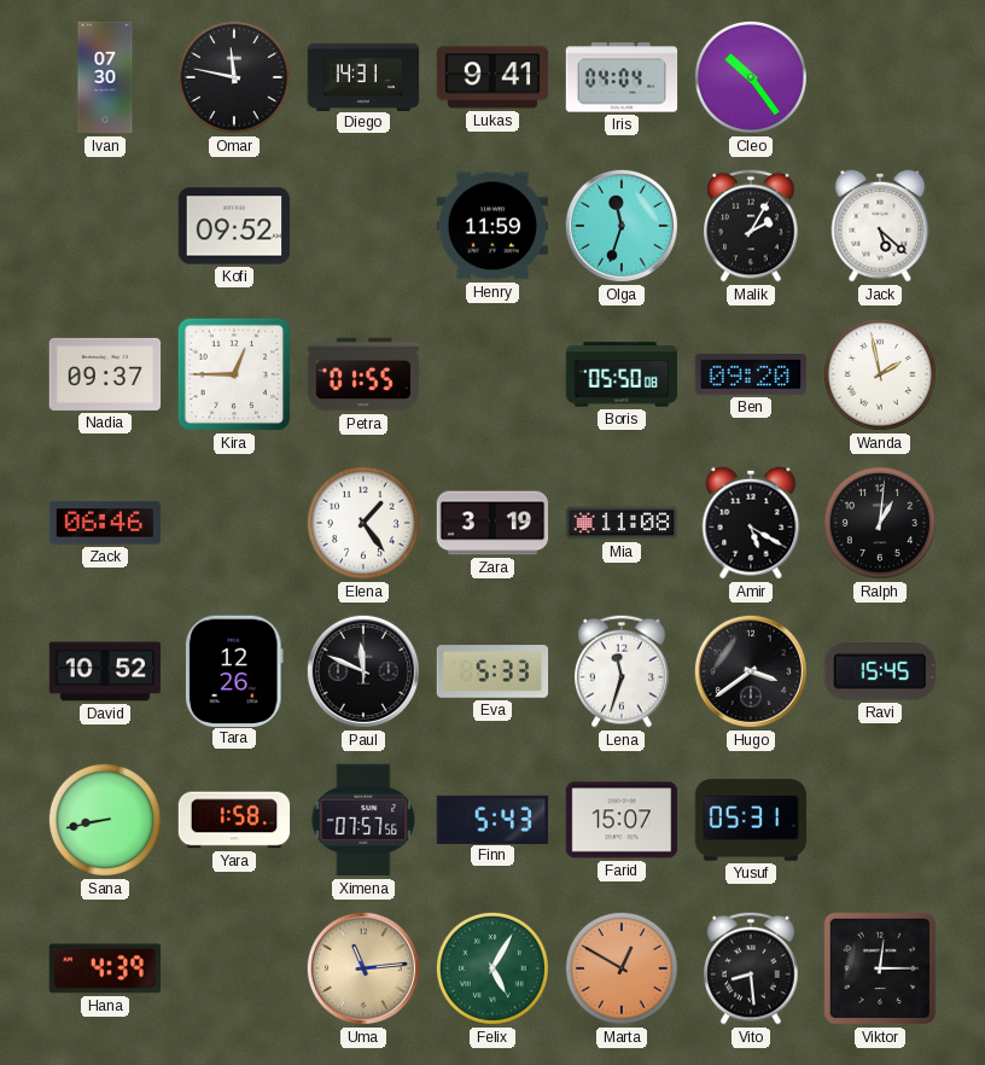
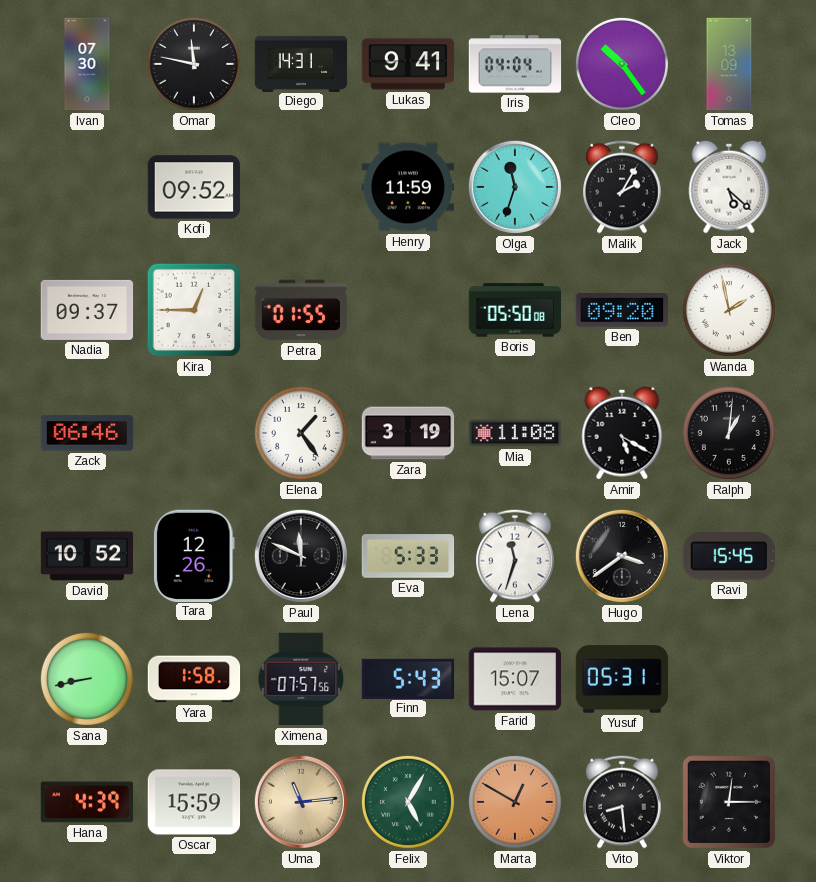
Tomas: none -> 13:09
Oscar: none -> 15:59
